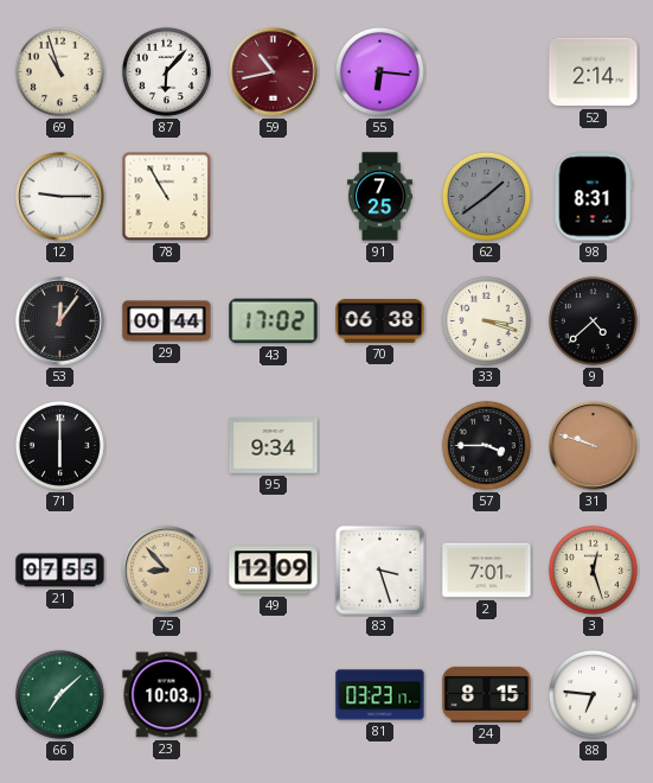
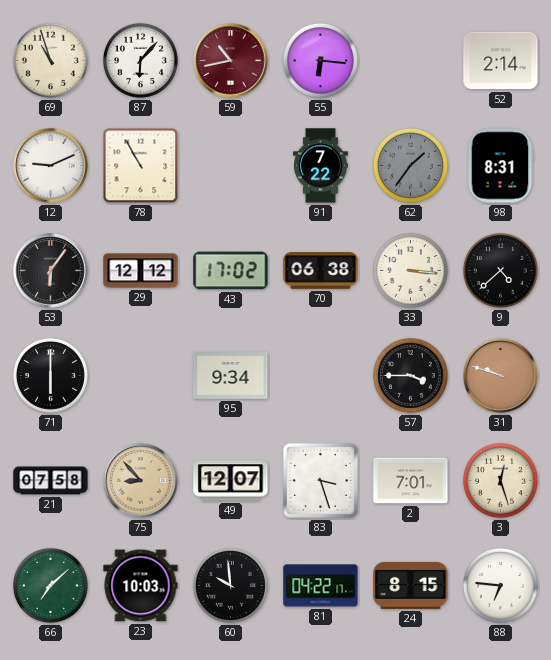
12: 9:15 -> 9:11
91: 7:25 -> 7:22
62: 1:39 -> 1:36
53: 12:06 -> 6:06
29: 00:44 -> 12:12
33: 3:18 -> 3:16
21: 07:55 -> 07:58
49: 12:09 -> 12:07
60: none -> 9:59
81: 03:23 -> 04:22
